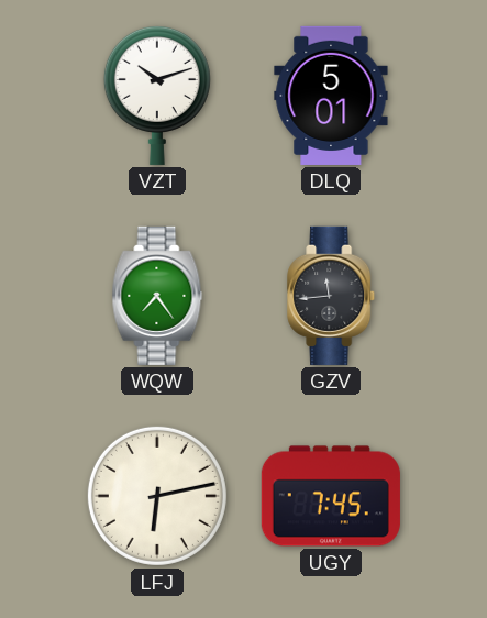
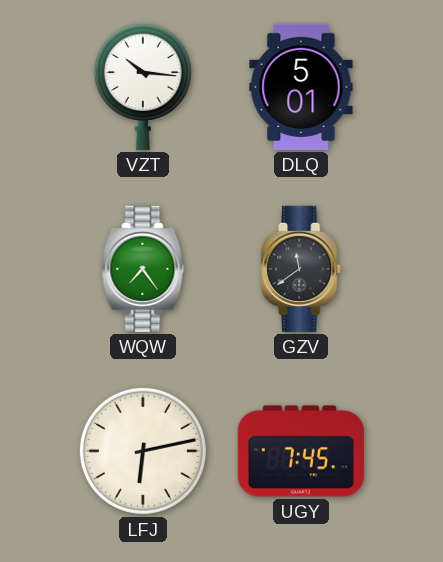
VZT: 10:12 -> 10:16
GZV: 11:44 -> 11:39
